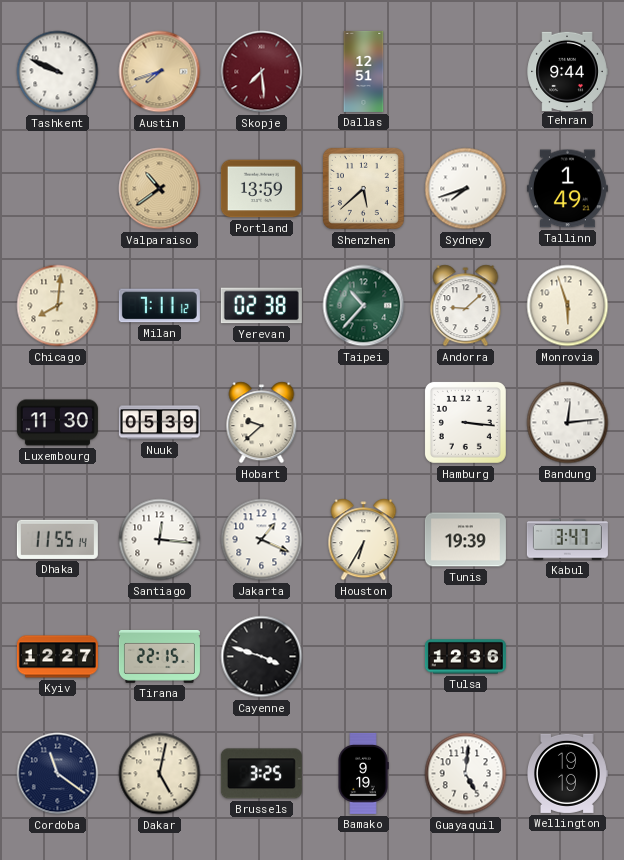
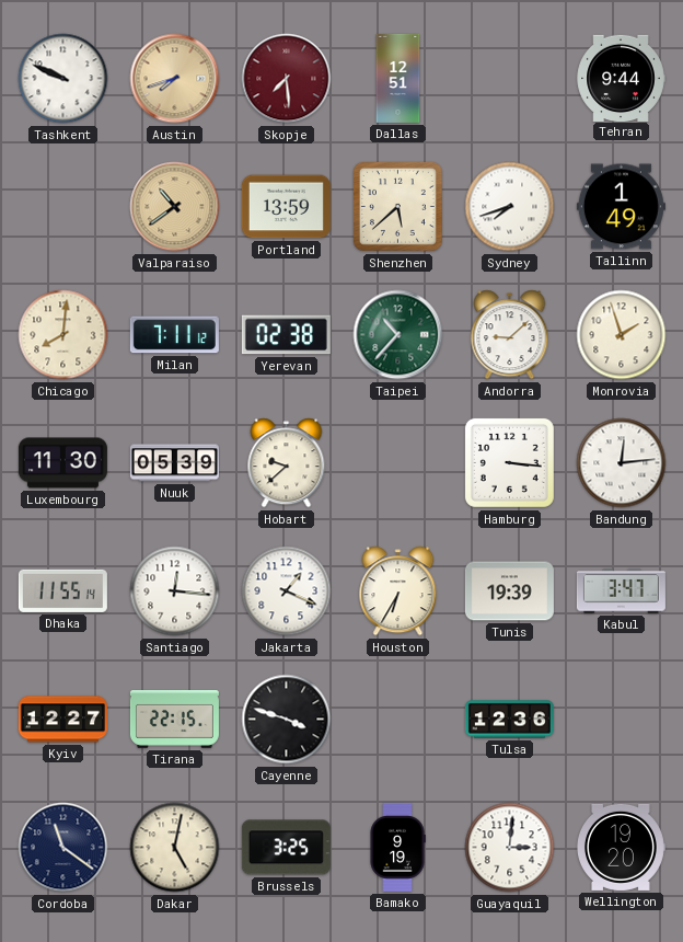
Monrovia: 5:57 -> 1:57
Guayaquil: 5:01 -> 3:01
Wellington: 19:19 -> 19:20
